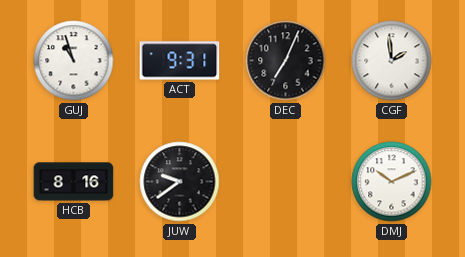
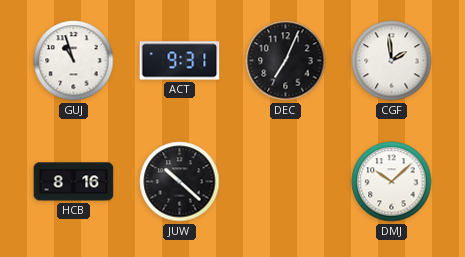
JUW: 9:39 -> 10:22
DMJ: 10:11 -> 10:08
